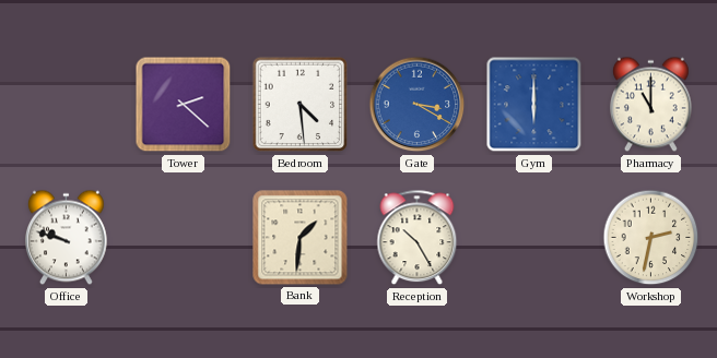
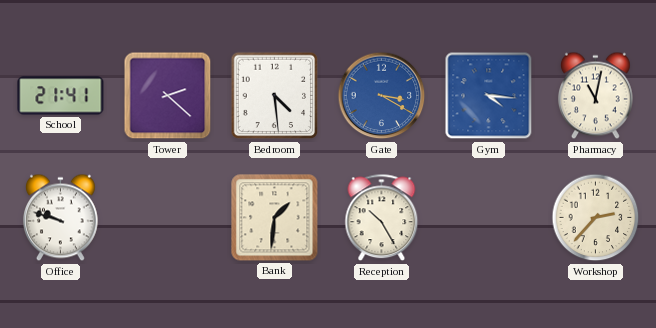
School: none -> 21:41
Gym: 6:00 -> 4:16
Pharmacy: 11:00 -> 11:02
Workshop: 2:32 -> 2:37
